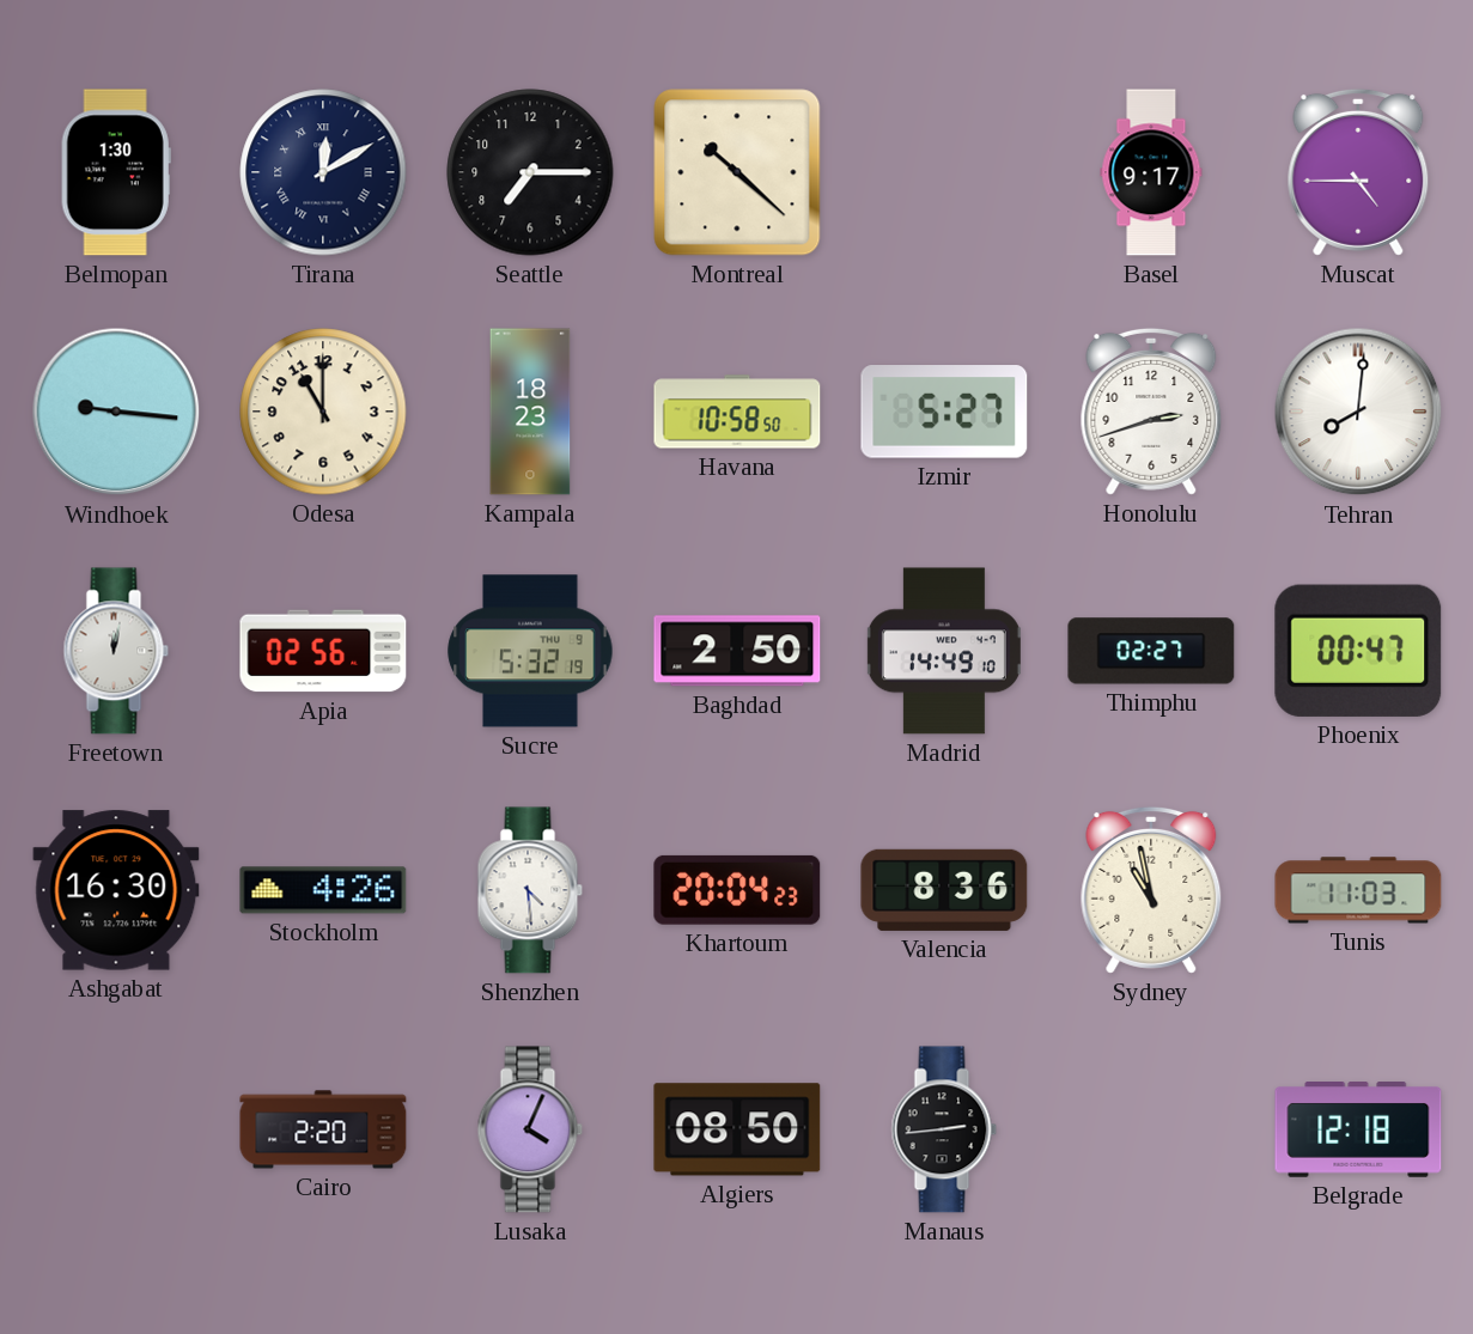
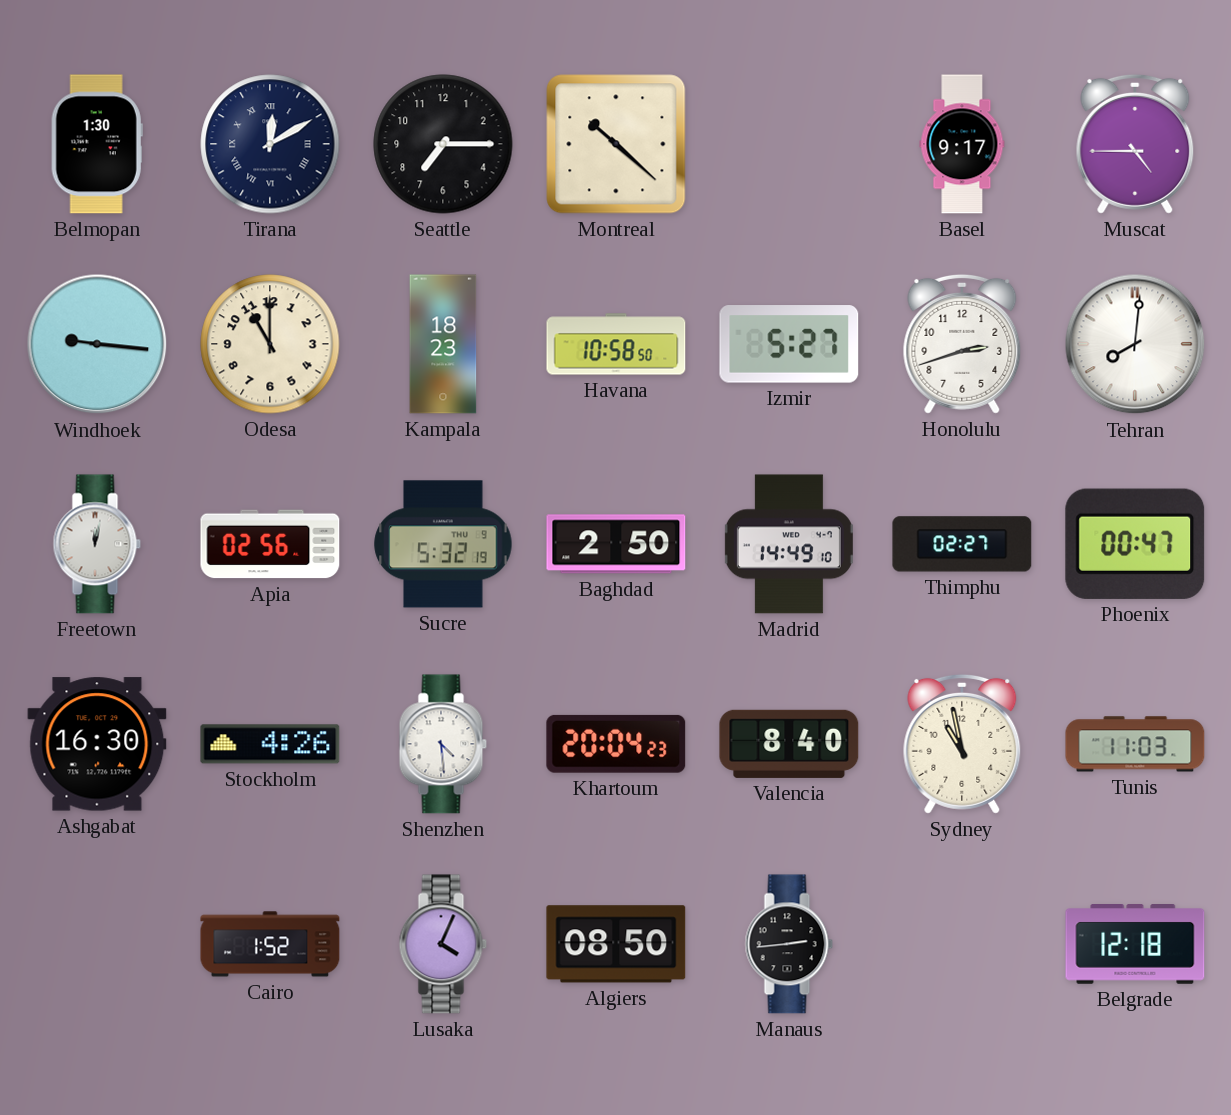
Valencia: 8:36 -> 8:40
Cairo: 2:20 -> 1:52
